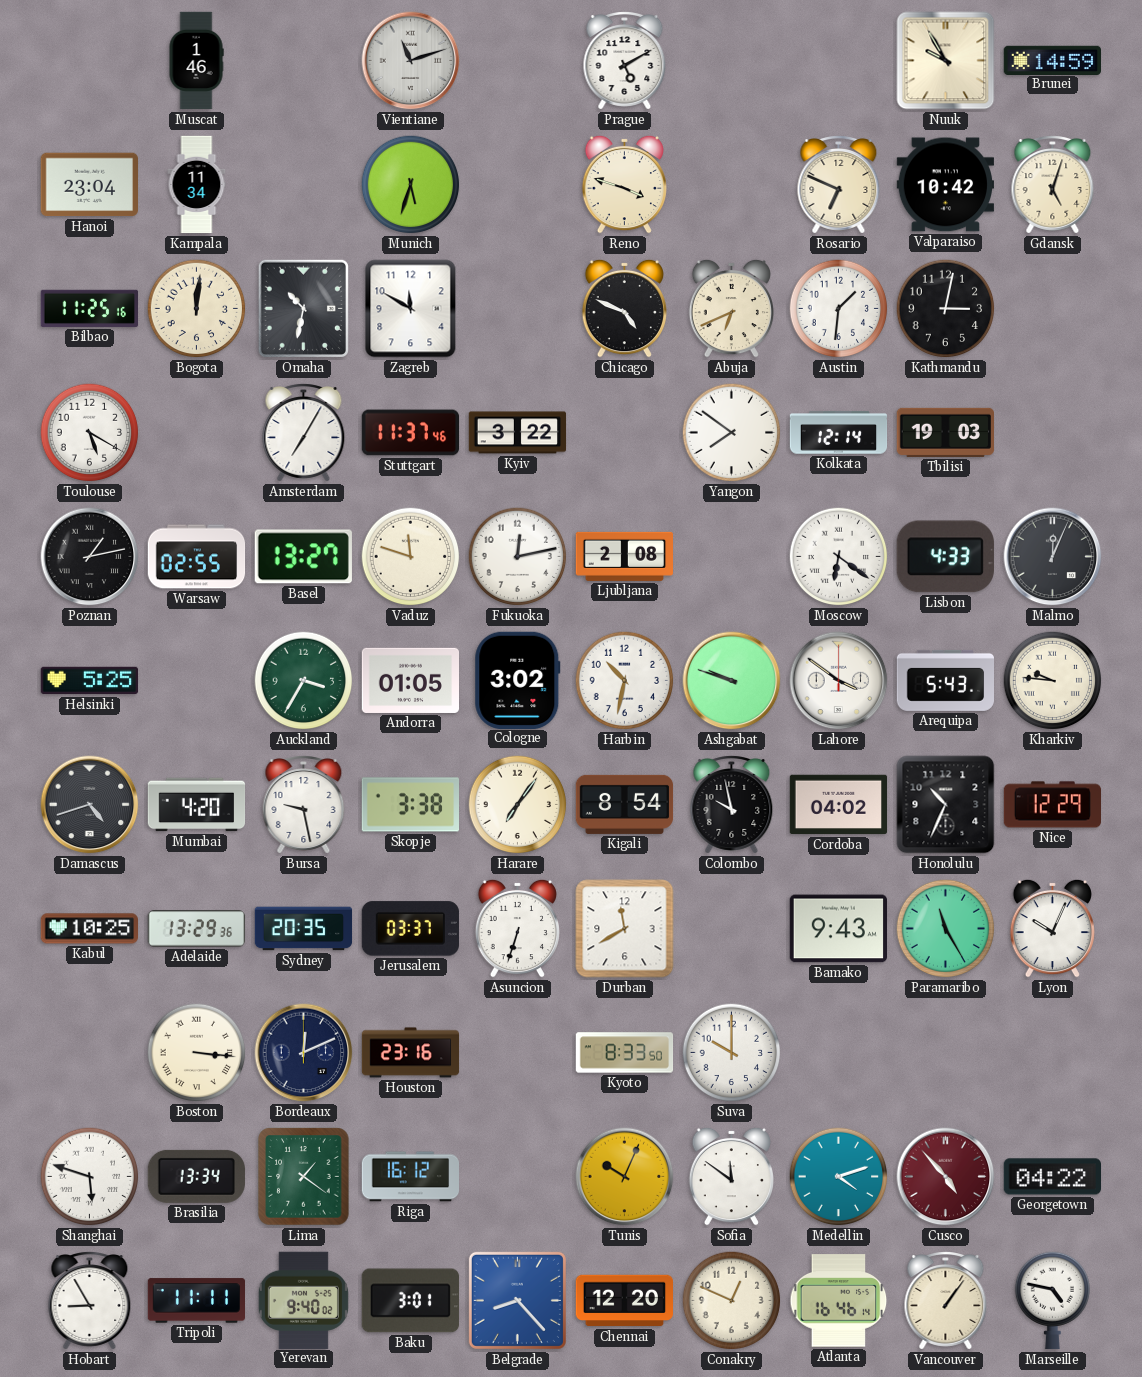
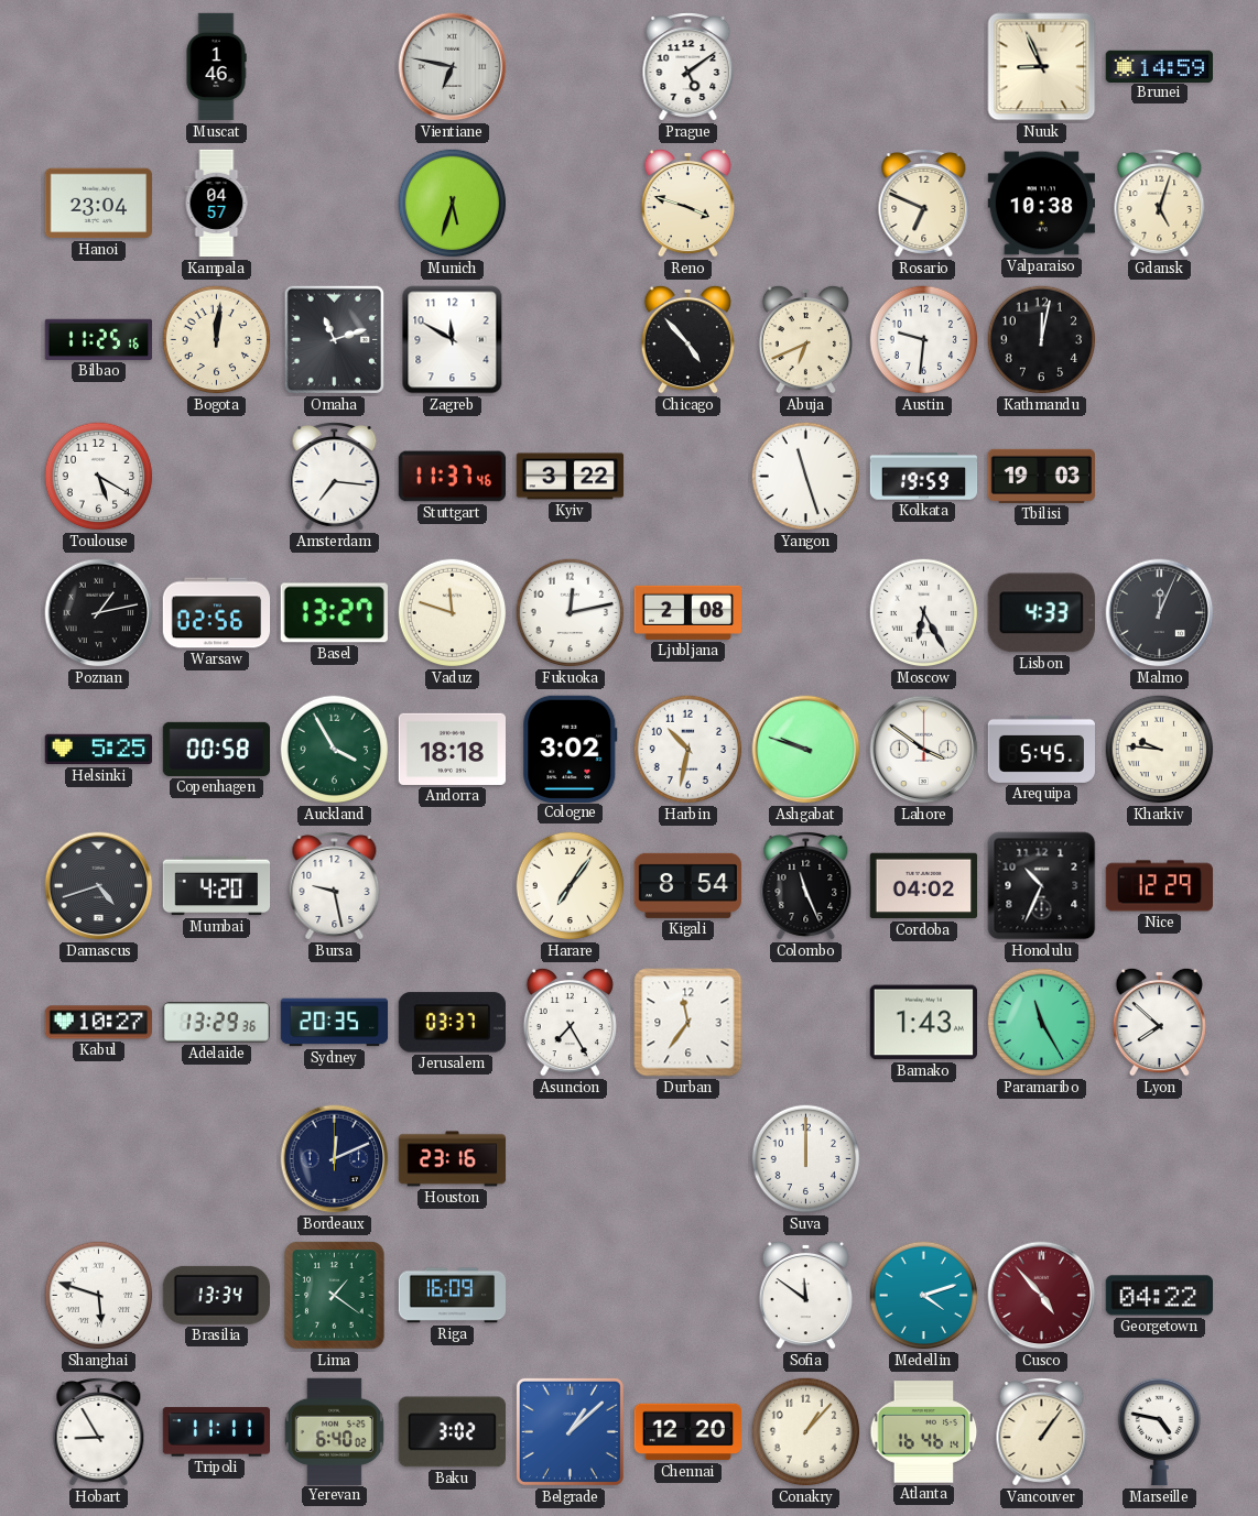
Vientiane: 11:12 -> 6:47
Prague: 5:10 -> 5:09
Nuuk: 9:55 -> 8:56
Kampala: 11:34 -> 04:57
Valparaiso: 10:42 -> 10:38
Omaha: 10:32 -> 11:12
Chicago: 4:49 -> 4:53
Austin: 1:31 -> 9:31
Kathmandu: 3:02 -> 12:02
Amsterdam: 7:05 -> 7:16
Yangon: 7:51 -> 11:27
Kolkata: 12:14 -> 19:59
Warsaw: 02:55 -> 02:56
Moscow: 6:21 -> 6:25
Copenhagen: none -> 00:58
Auckland: 3:35 -> 3:55
Andorra: 01:05 -> 18:18
Arequipa: 5:43 -> 5:45
Skopje: 3:38 -> none
Colombo: 9:58 -> 11:26
Kabul: 10:25 -> 10:27
Asuncion: 6:33 -> 7:25
Durban: 11:40 -> 11:36
Bamako: 9:43 -> 1:43
Lyon: 10:04 -> 7:52
Boston: 3:16 -> none
Kyoto: 8:33 -> none
Suva: 10:00 -> 12:00
Riga: 16:12 -> 16:09
Tunis: 10:04 -> none
Yerevan: 9:40 -> 6:40
Baku: 3:01 -> 3:02
Belgrade: 8:23 -> 1:08
Conakry: 12:49 -> 1:07
